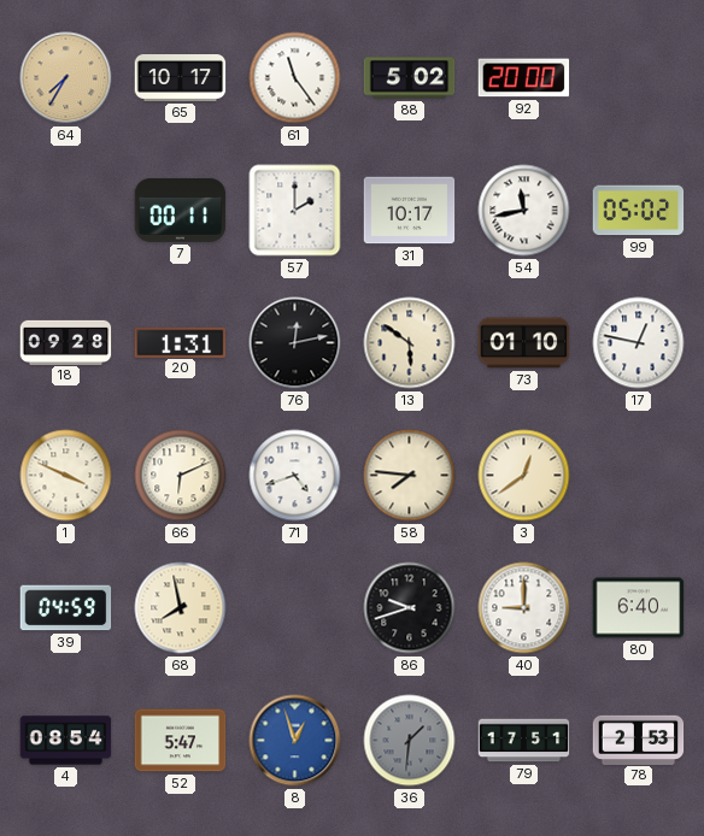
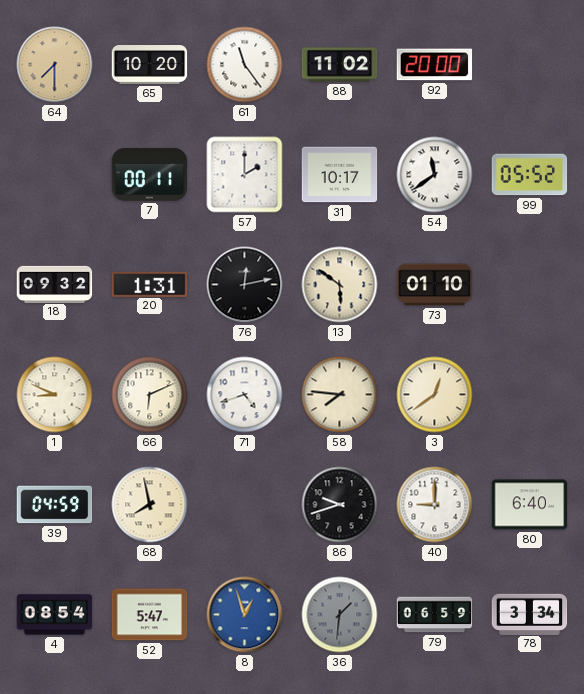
64: 7:35 -> 7:30
65: 10:17 -> 10:20
88: 5:02 -> 11:02
54: 11:43 -> 11:39
99: 05:02 -> 05:52
18: 09:28 -> 09:32
17: 12:47 -> none
1: 3:49 -> 8:49
79: 17:51 -> 06:59
78: 2:53 -> 3:34
